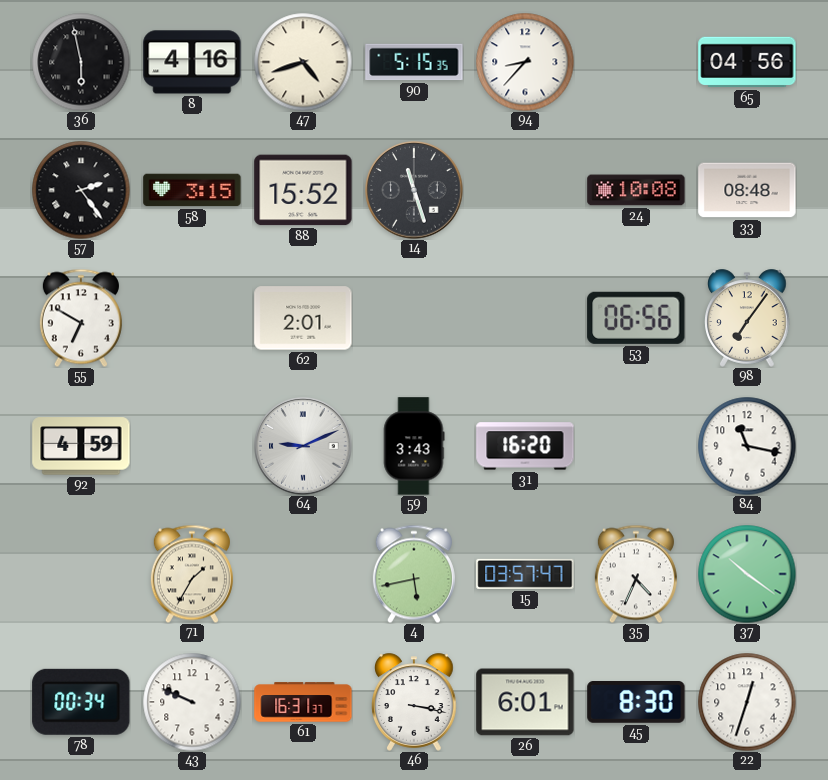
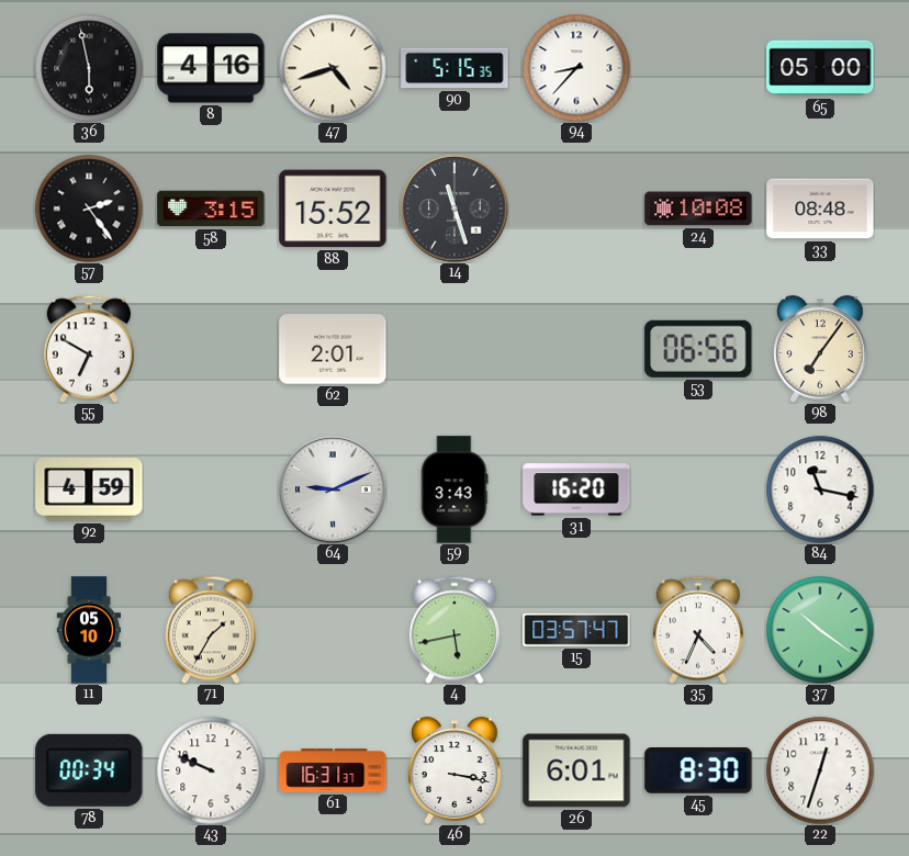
65: 04:56 -> 05:00
11: none -> 05:10
